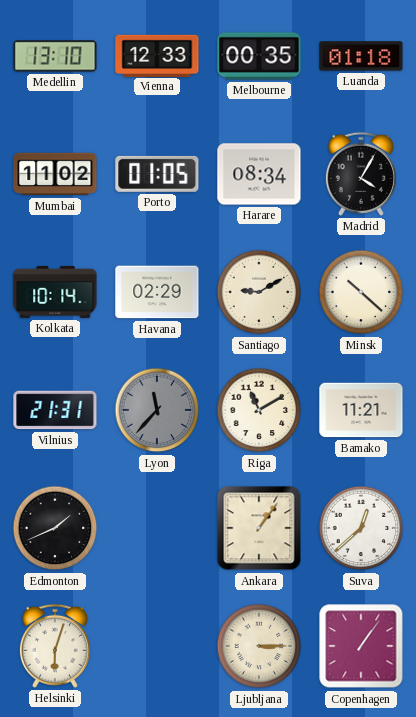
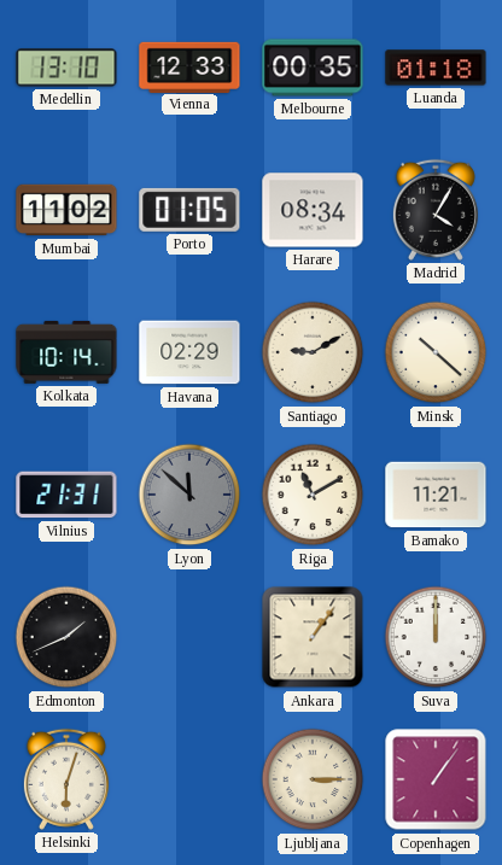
Lyon: 11:37 -> 11:52
Suva: 12:38 -> 12:00
